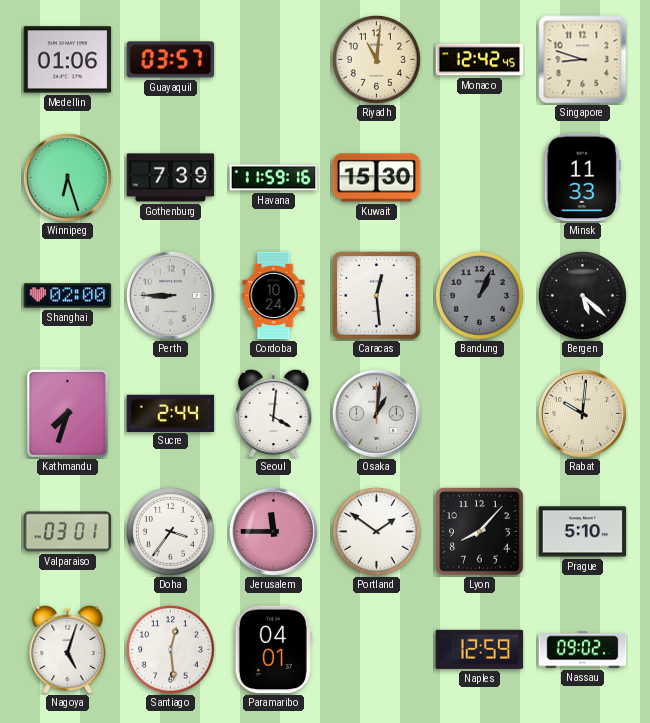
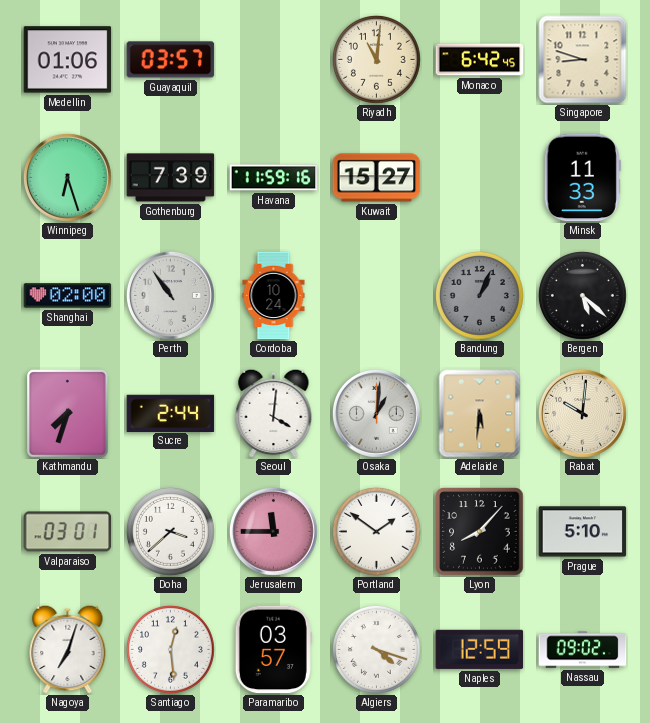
Monaco: 12:42 -> 6:42
Kuwait: 15:30 -> 15:27
Perth: 8:45 -> 10:54
Caracas: 12:29 -> none
Adelaide: none -> 5:31
Doha: 3:36 -> 3:38
Nagoya: 5:03 -> 7:03
Paramaribo: 04:01 -> 03:57
Algiers: none -> 4:18
